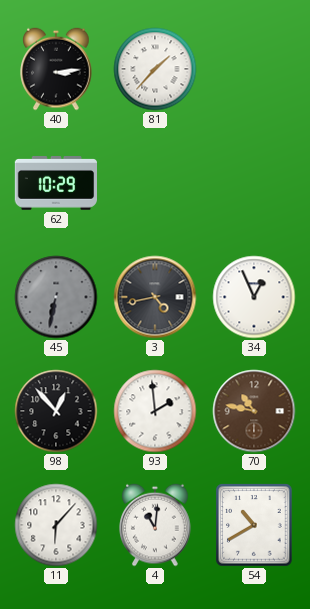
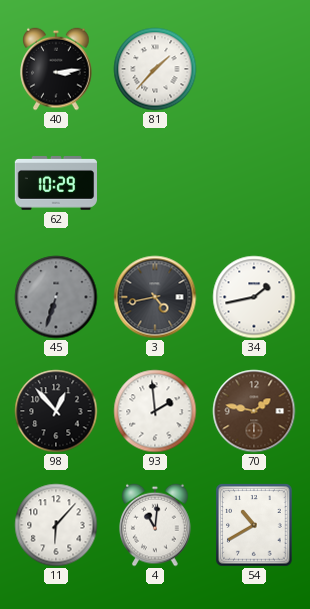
45: 6:32 -> 6:33
34: 12:56 -> 1:43
70: 10:47 -> 1:47
